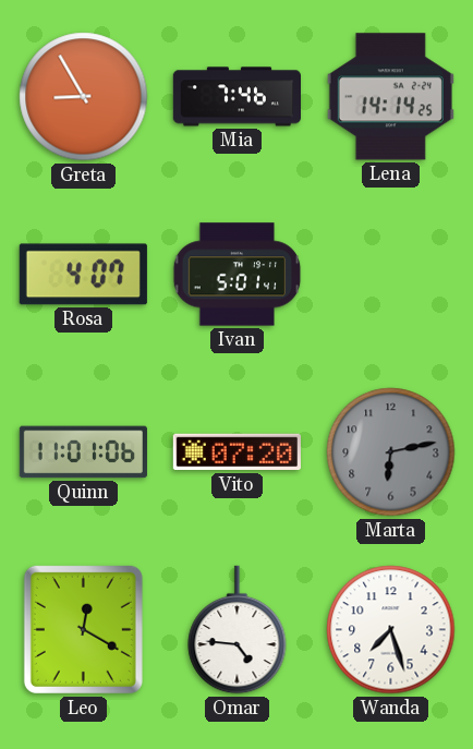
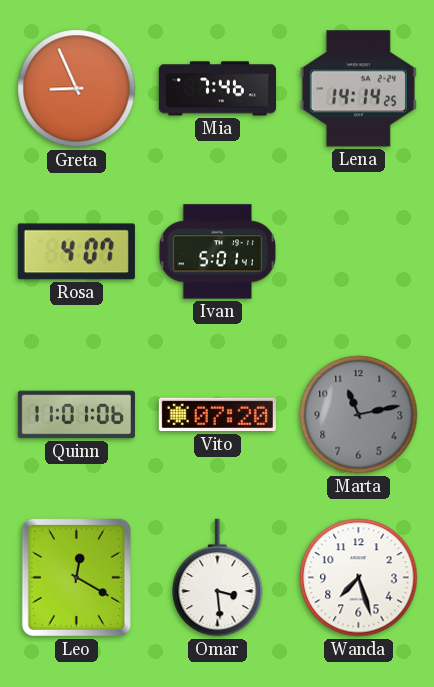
Greta: 8:55 -> 8:56
Marta: 6:13 -> 11:13
Omar: 4:46 -> 3:29
